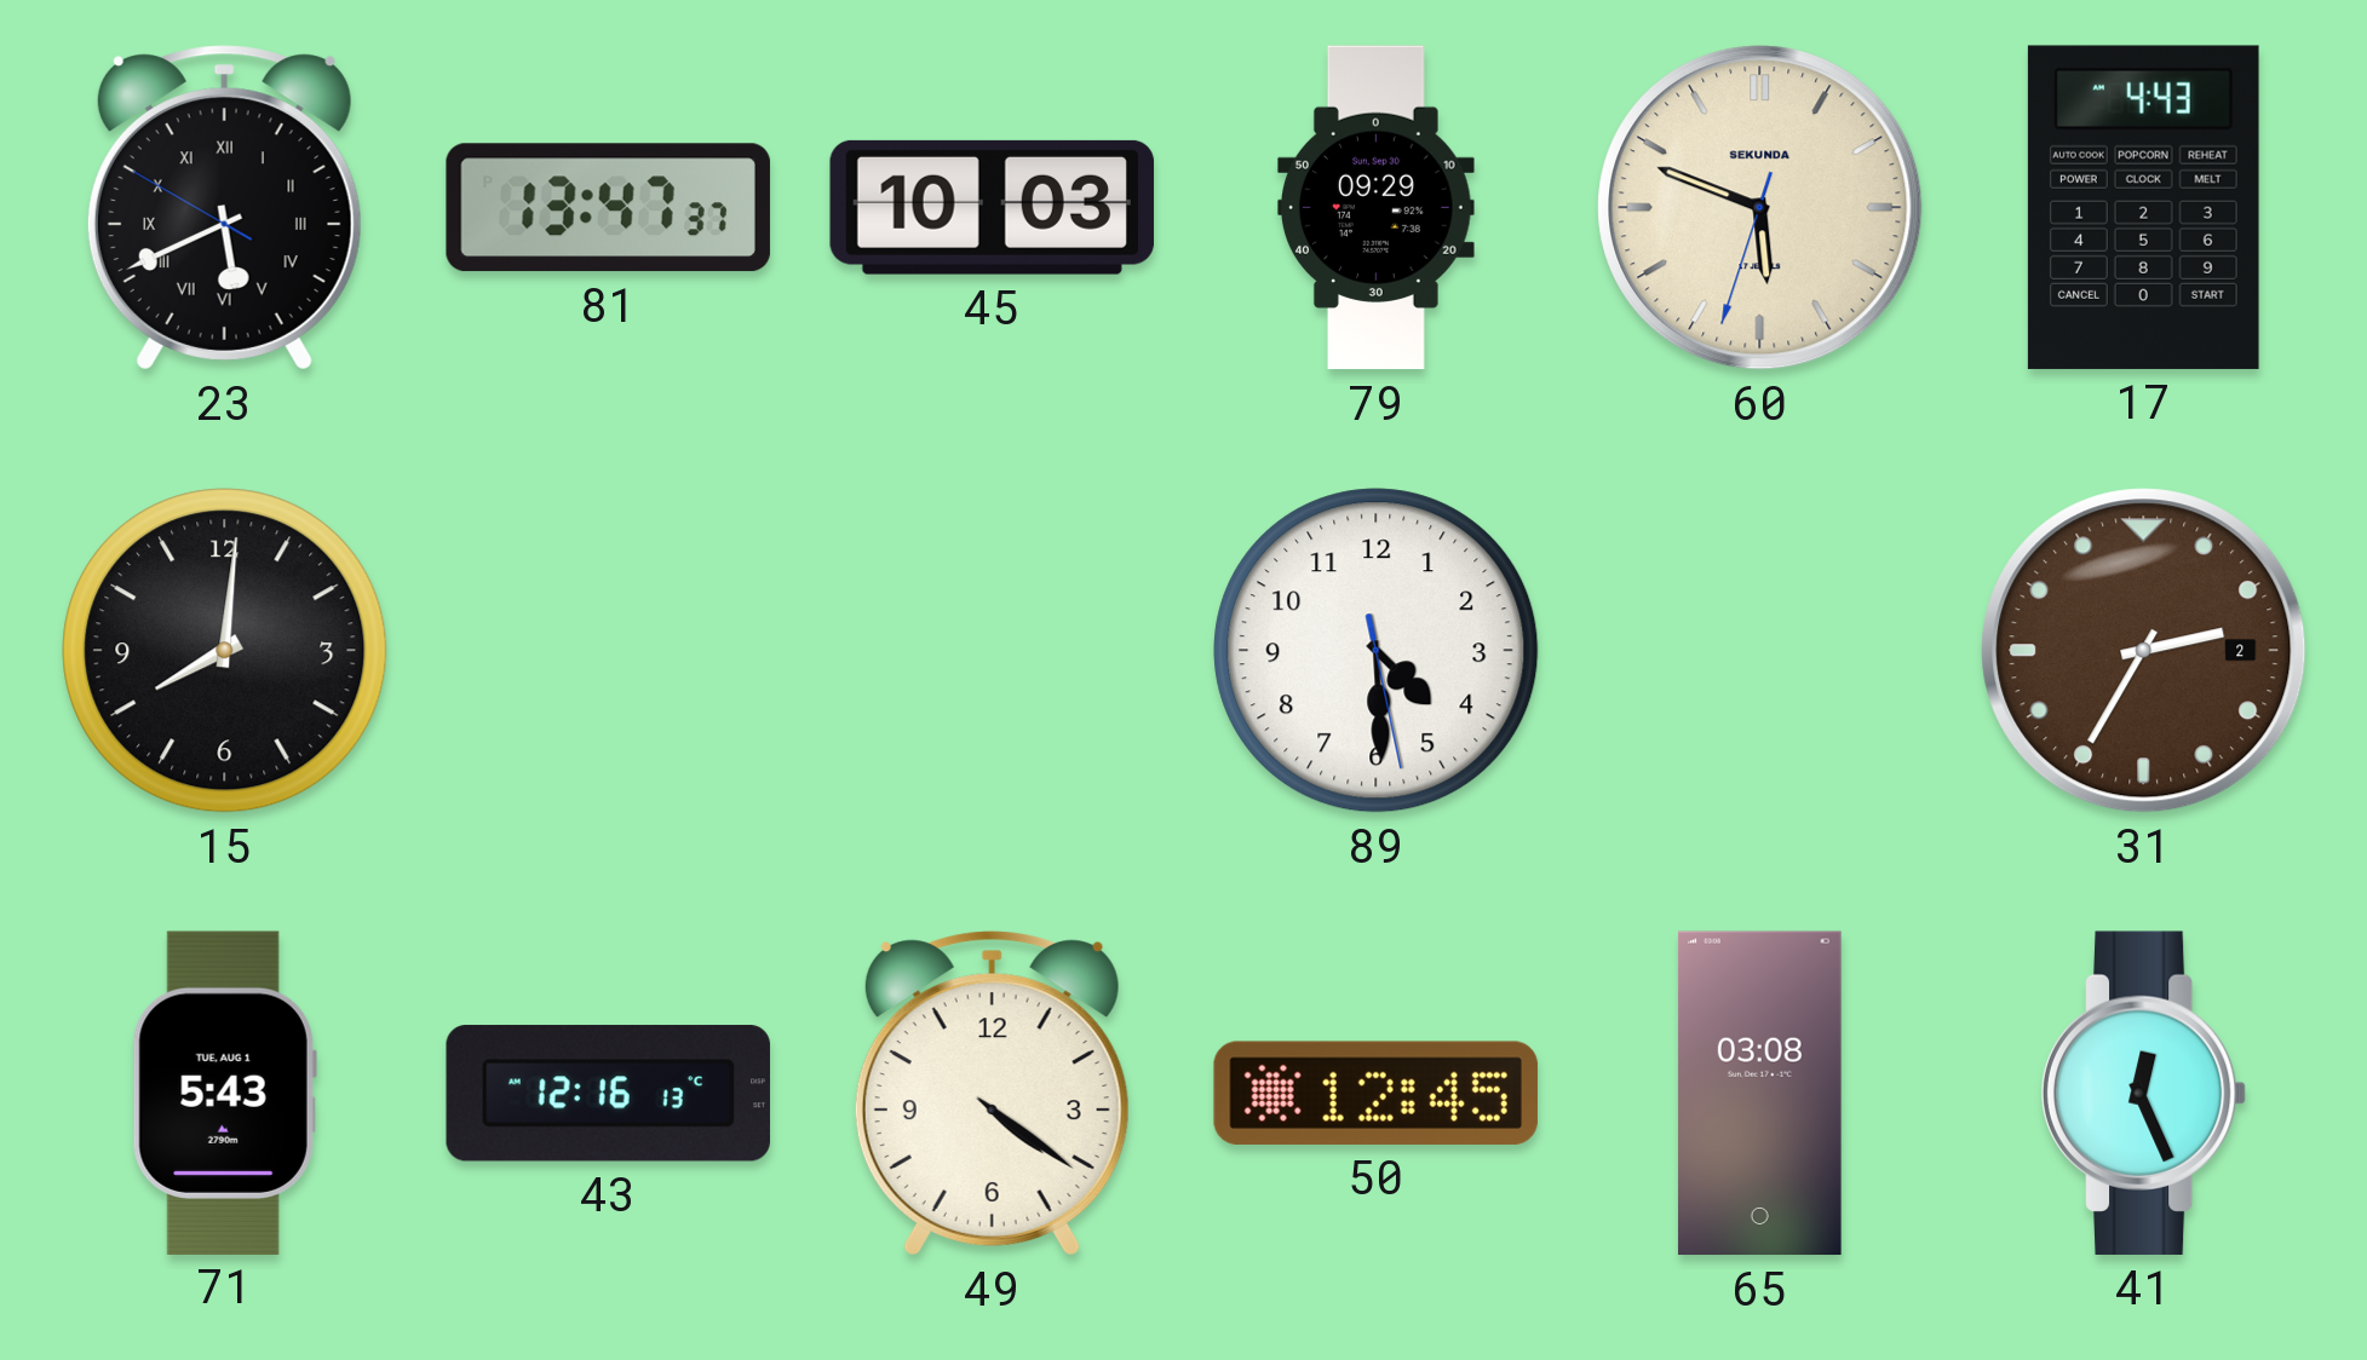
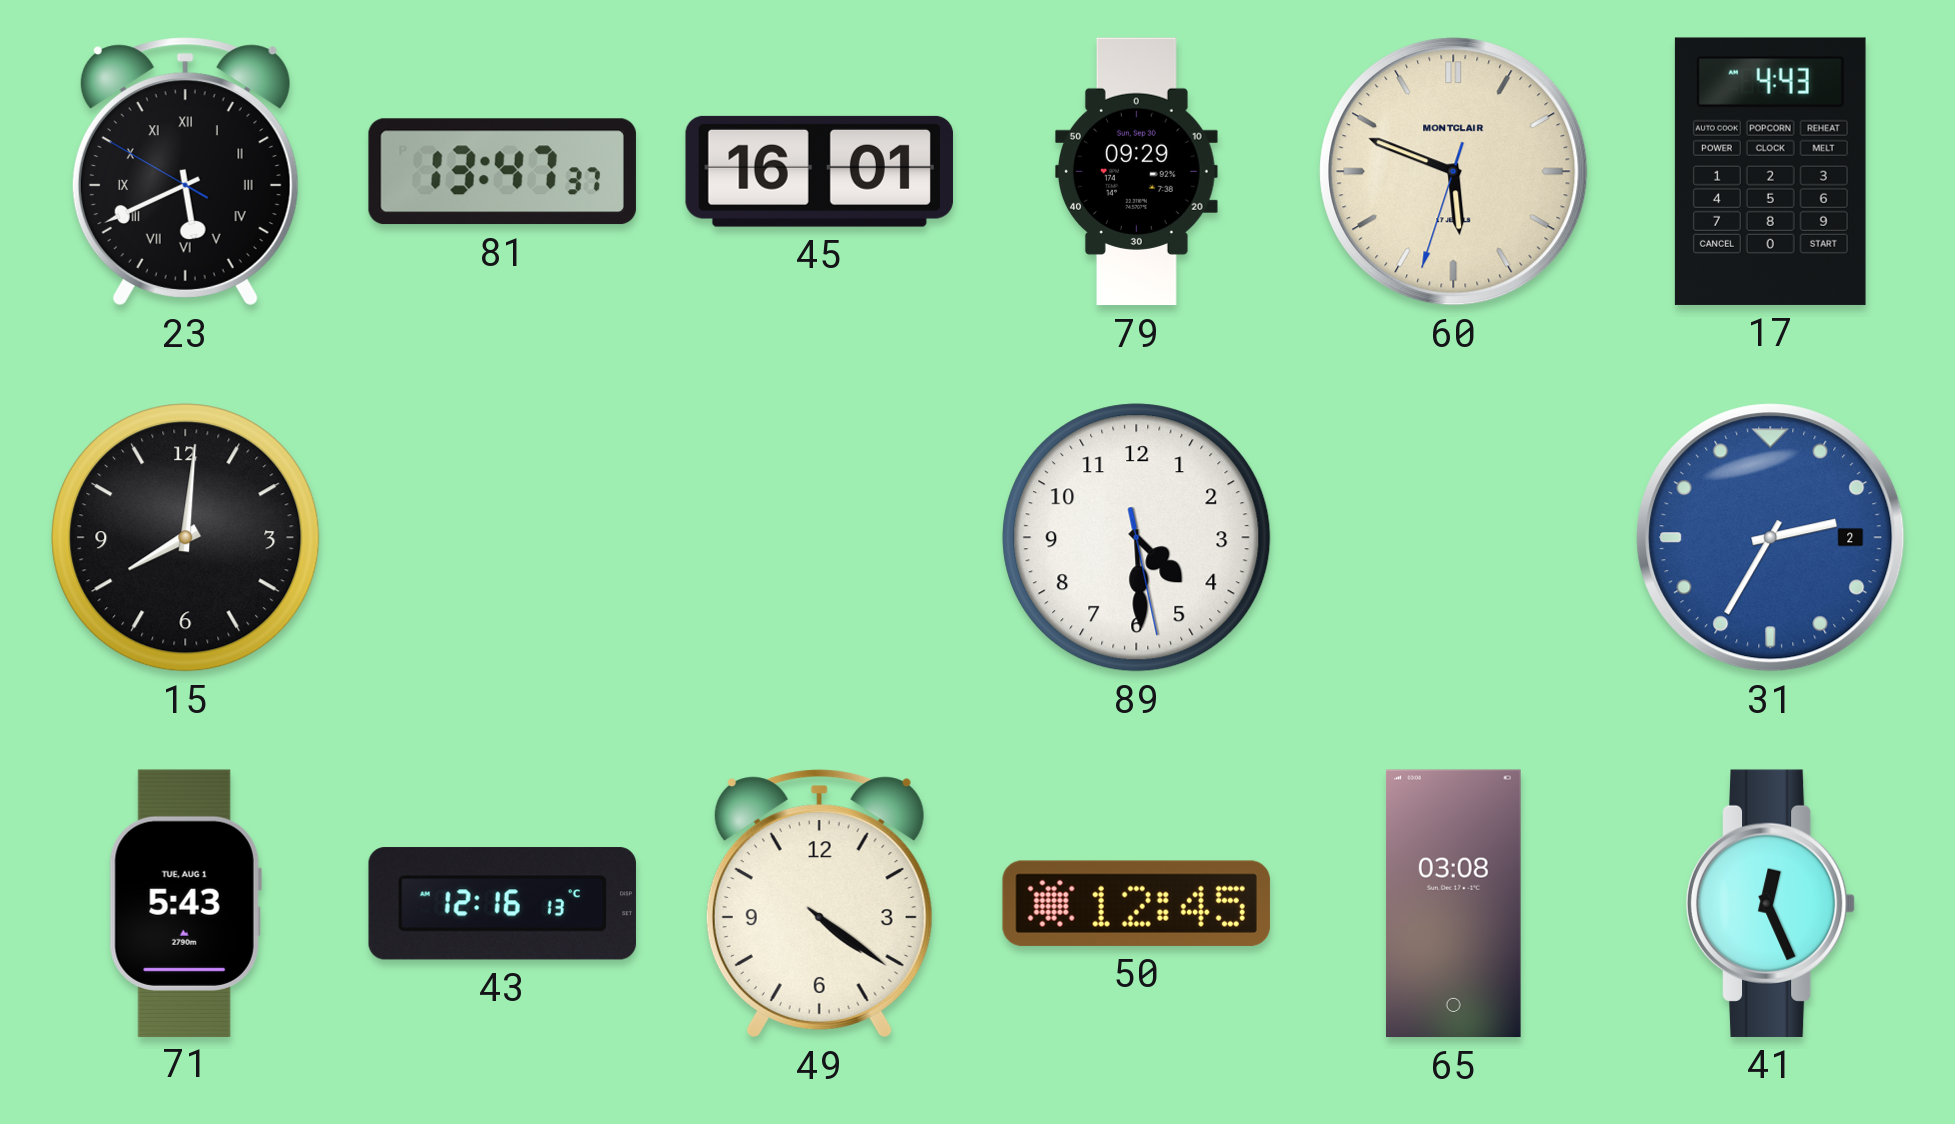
45: 10:03 -> 16:01
60 brand: SEKUNDA -> MONTCLAIR
31 dial: brown -> blue
